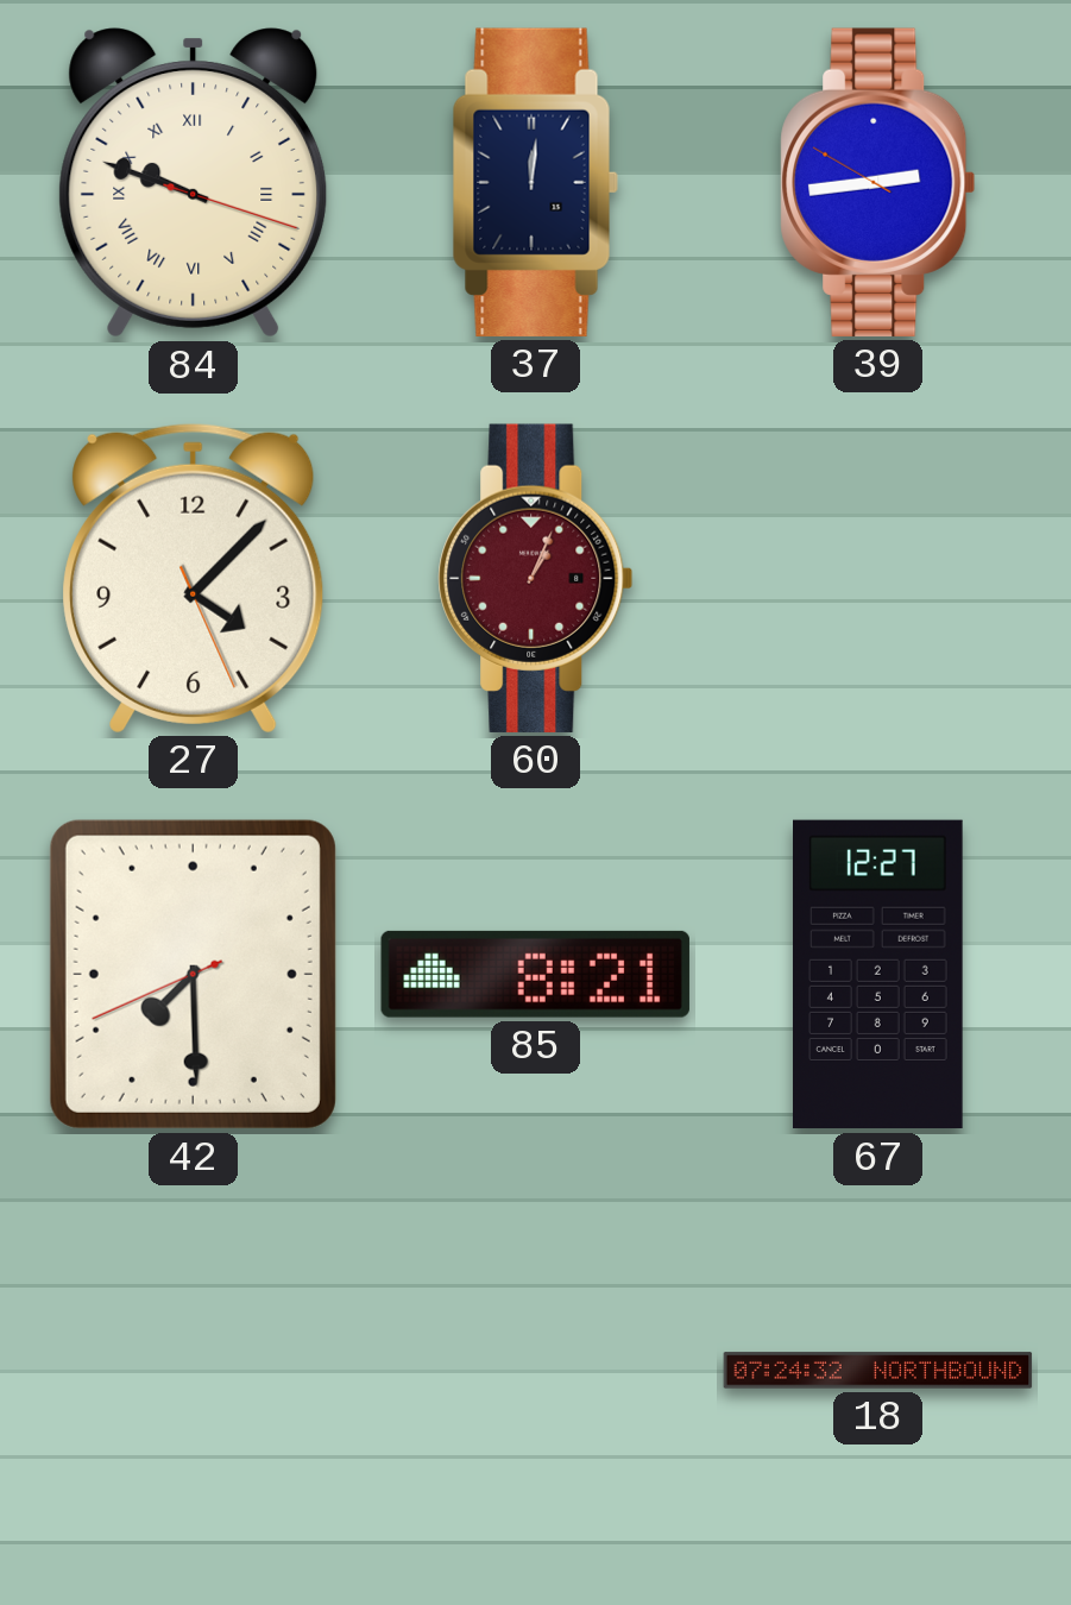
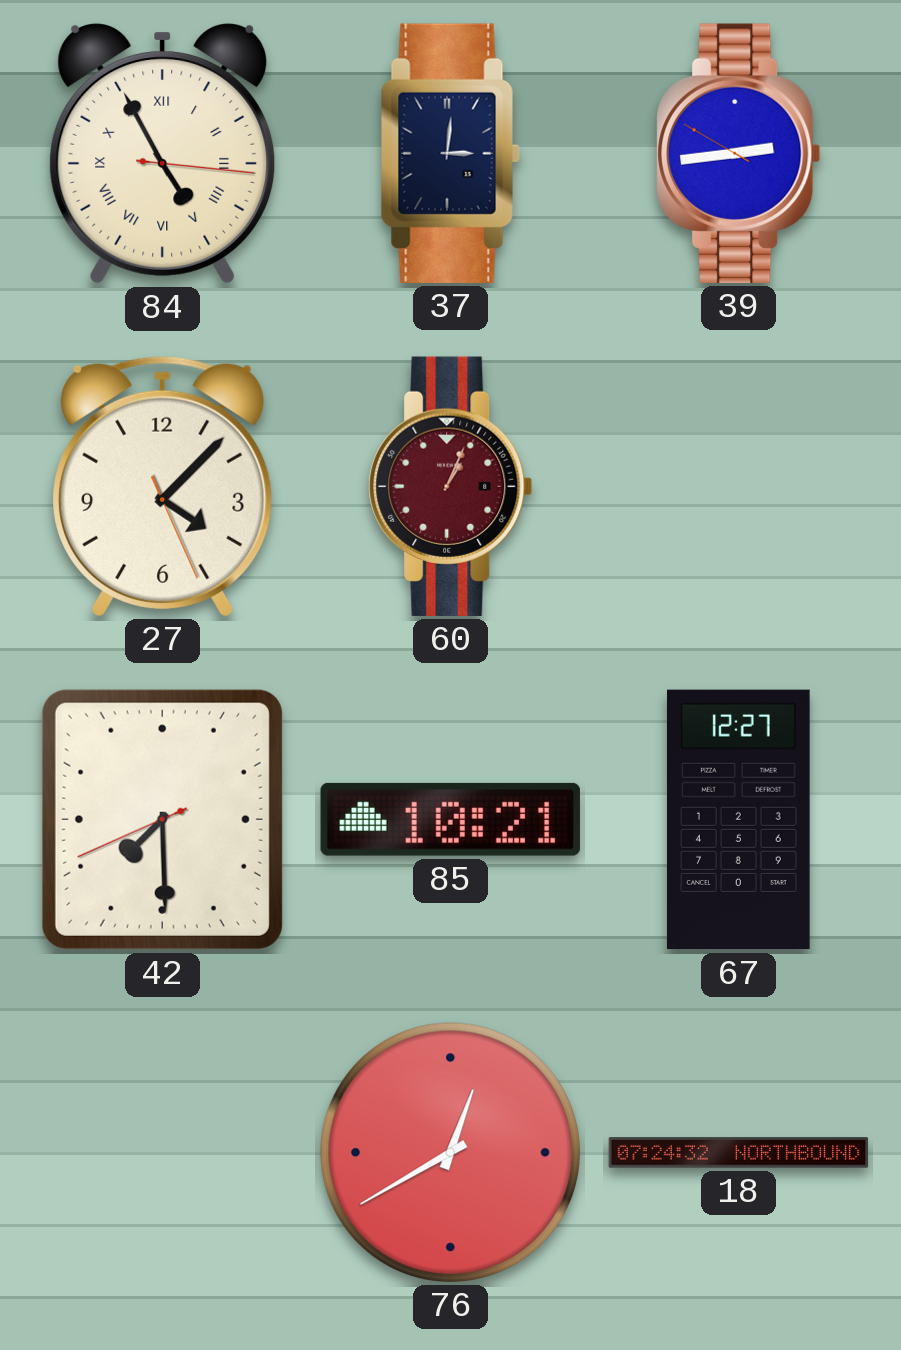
84: 9:48 -> 4:55
37: 12:01 -> 3:01
85: 8:21 -> 10:21
76: none -> 12:40
